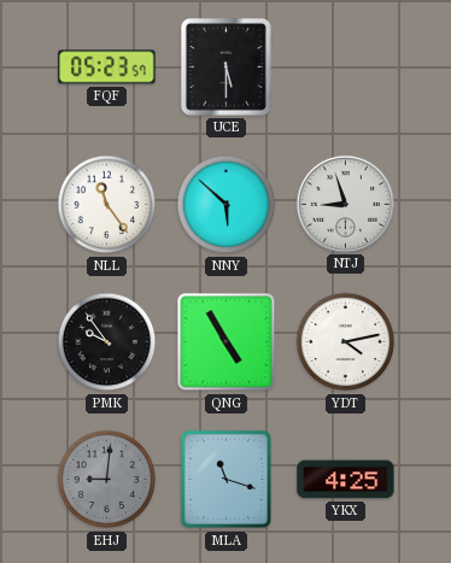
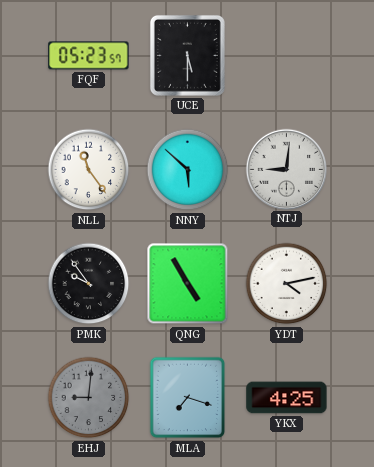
NTJ: 8:57 -> 9:01
MLA: 11:18 -> 7:18
